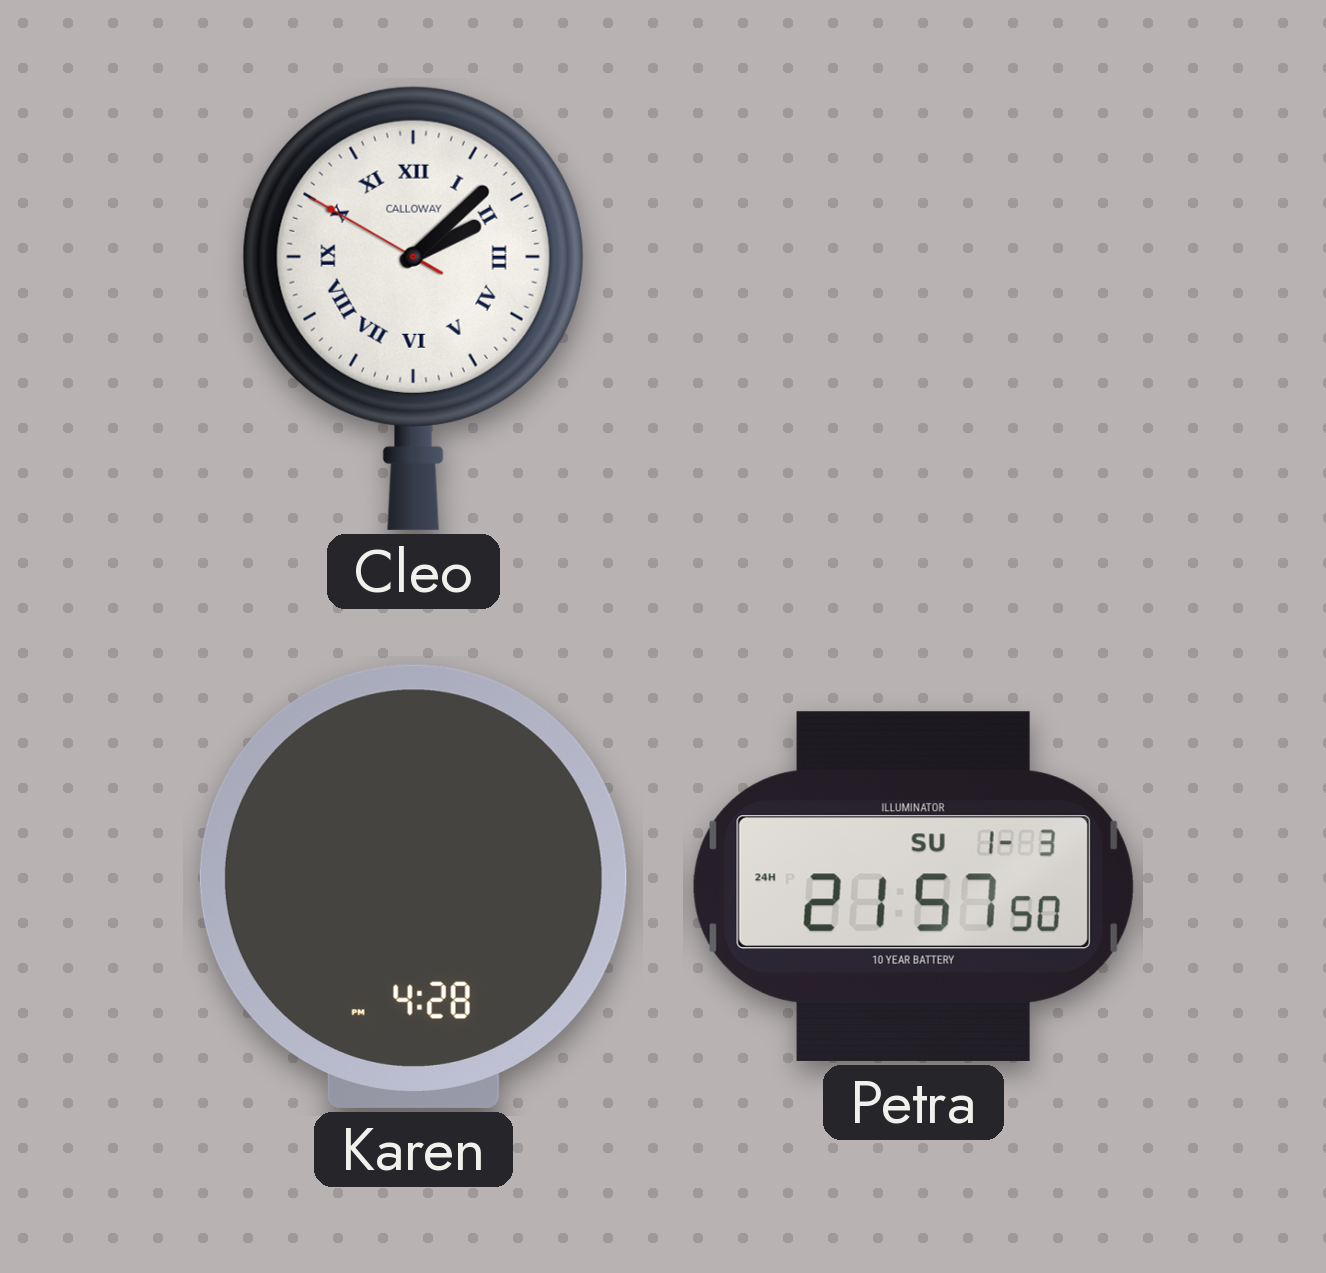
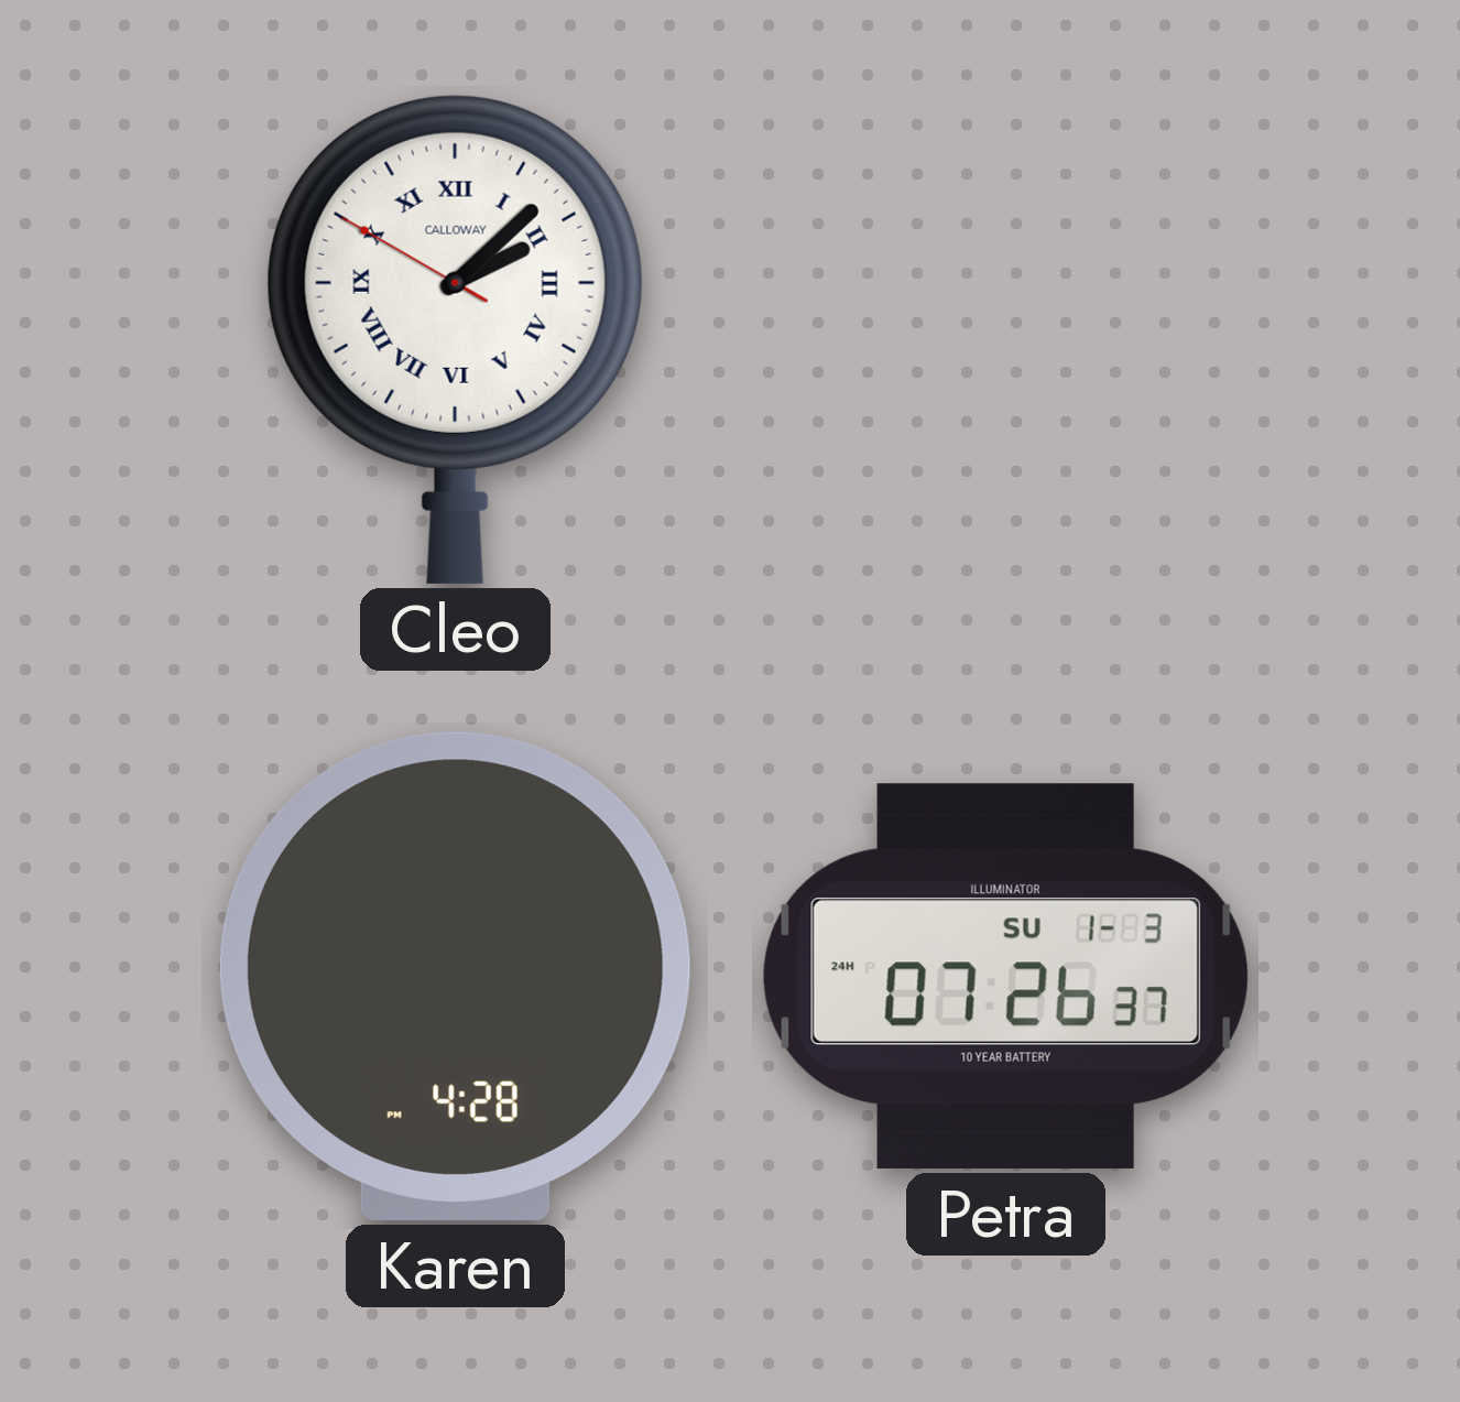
Petra: 21:57 -> 07:26
